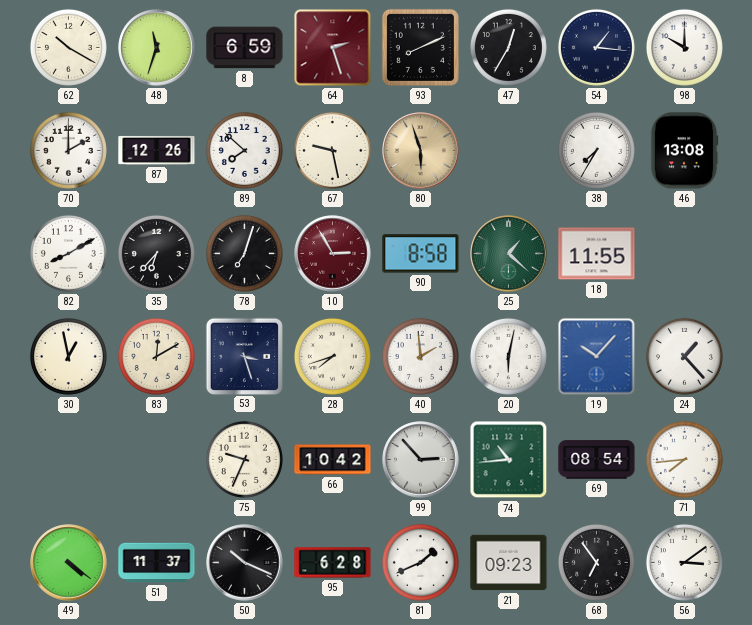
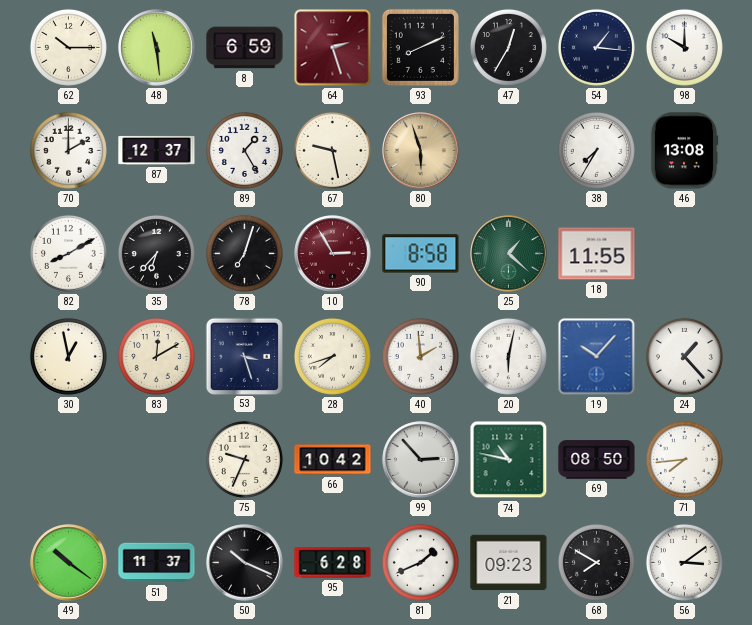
62: 10:20 -> 10:15
48: 11:33 -> 11:29
87: 12:26 -> 12:37
89: 7:52 -> 1:25
74: 10:44 -> 10:47
69: 08:54 -> 08:50
49: 4:21 -> 10:21
68: 6:54 -> 7:50
